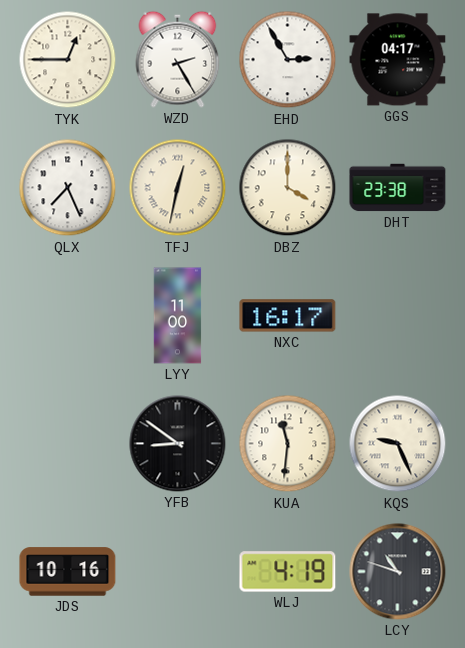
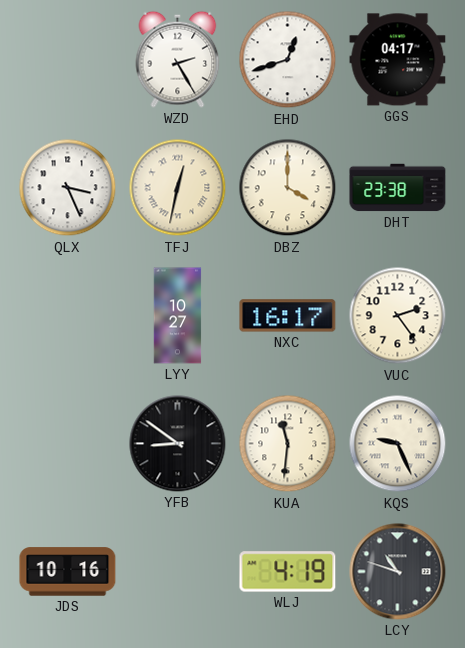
TYK: 12:45 -> none
EHD: 2:55 -> 12:42
QLX: 7:26 -> 3:26
LYY: 11:00 -> 10:27
VUC: none -> 2:24
